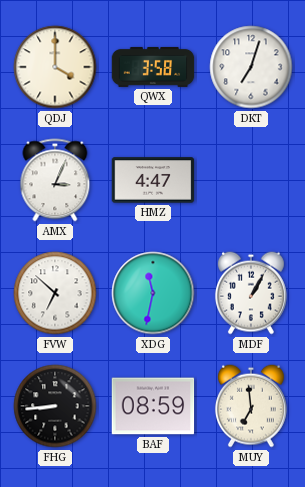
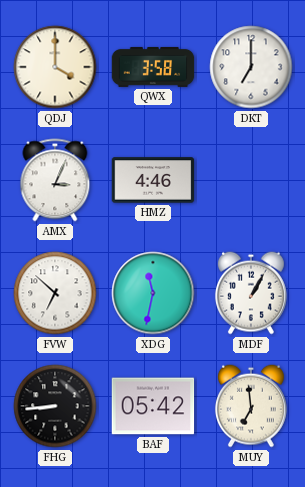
DKT: 7:03 -> 7:00
HMZ: 4:47 -> 4:46
BAF: 08:59 -> 05:42
